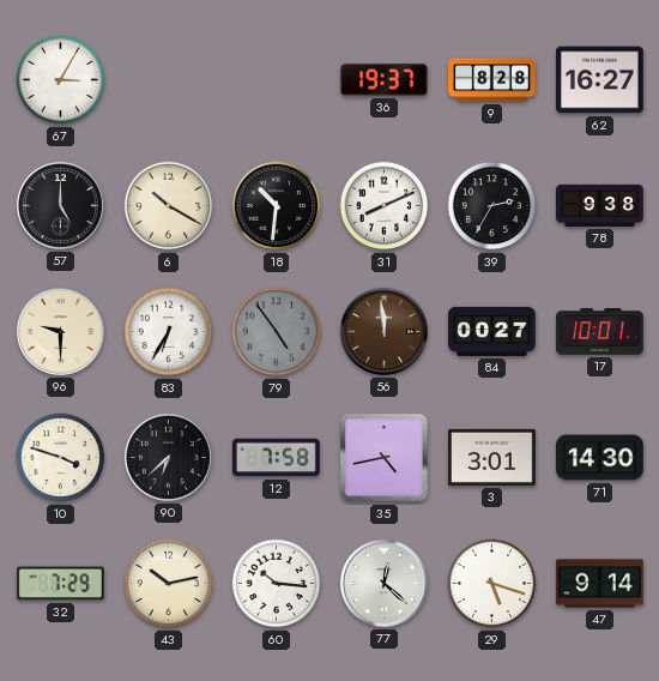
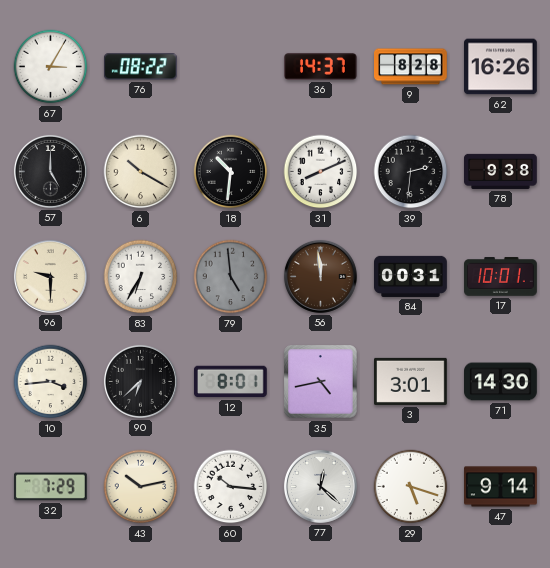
76: none -> 08:22
36: 19:37 -> 14:37
62: 16:27 -> 16:26
39: 2:35 -> 2:31
79: 4:54 -> 4:59
84: 00:27 -> 00:31
10: 3:48 -> 3:44
12: 7:58 -> 8:01
